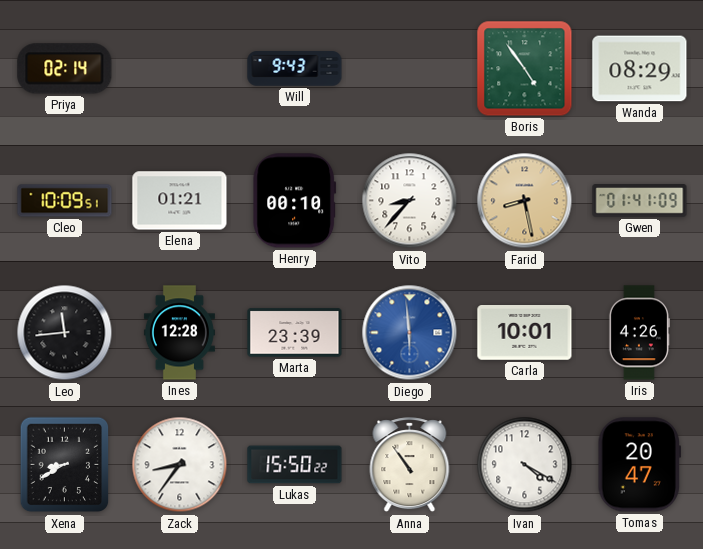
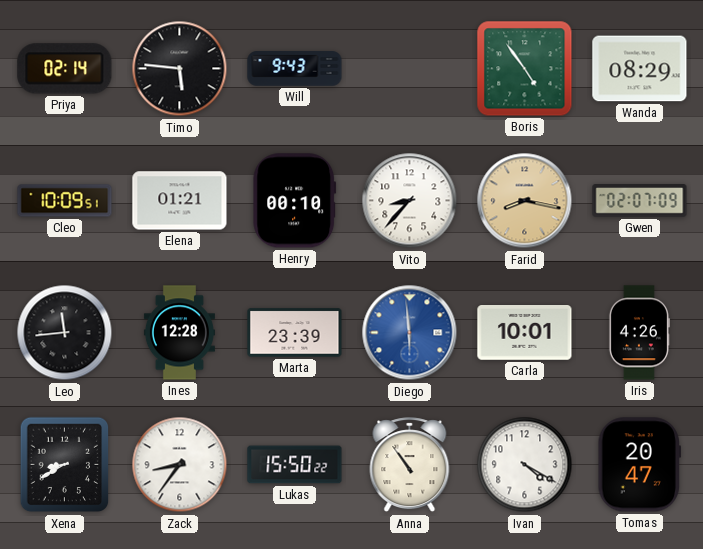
Timo: none -> 5:46
Farid: 8:28 -> 8:17
Gwen: 01:41 -> 02:07
